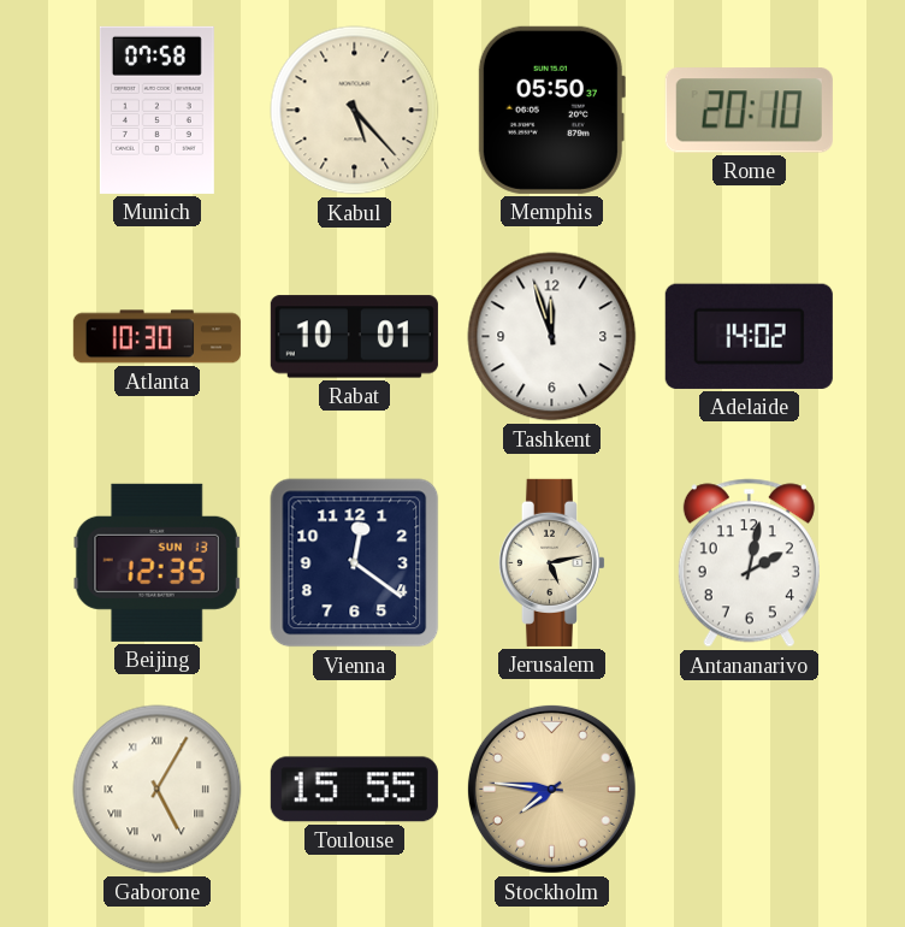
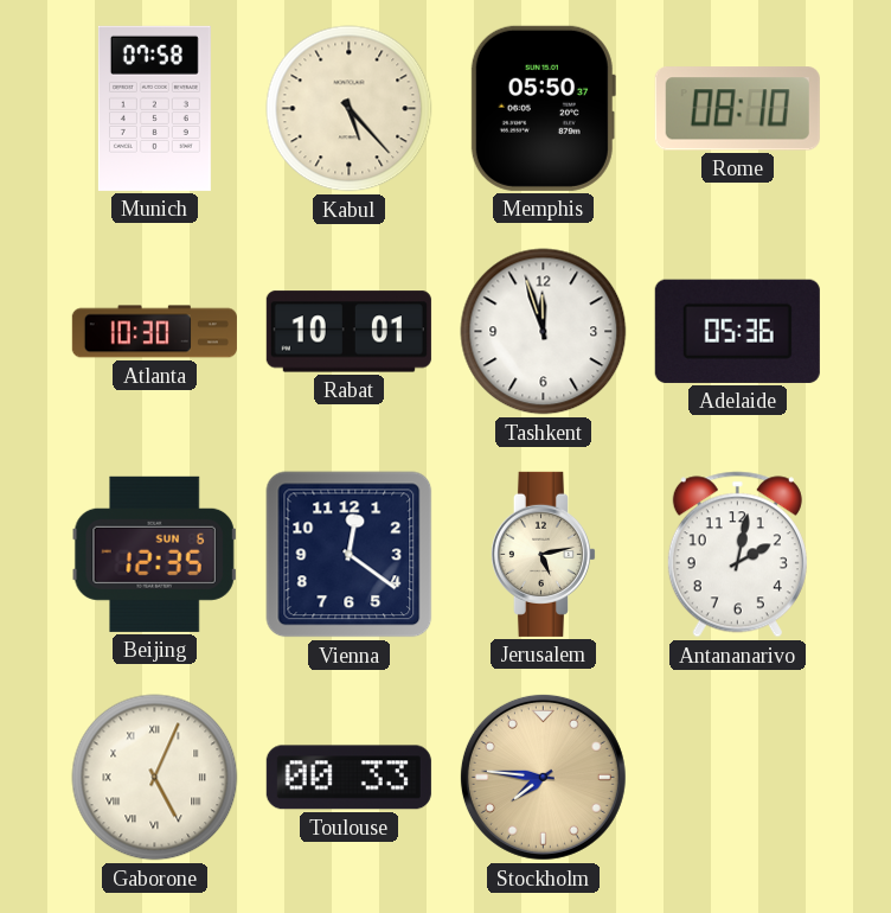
Rome: 20:10 -> 08:10
Adelaide: 14:02 -> 05:36
Beijing date: SUN 13 -> SUN 6
Gaborone: 5:05 -> 5:04
Toulouse: 15:55 -> 00:33
